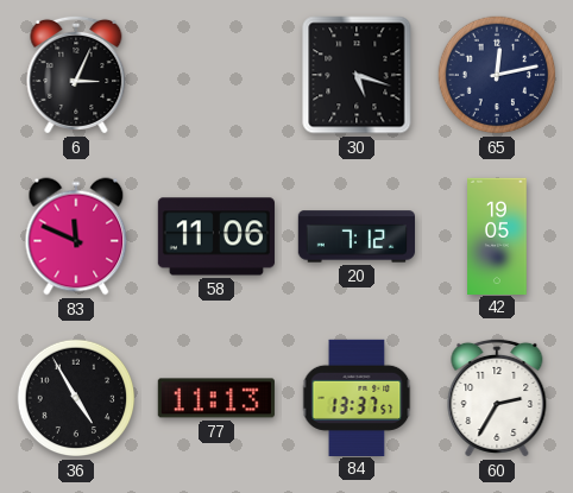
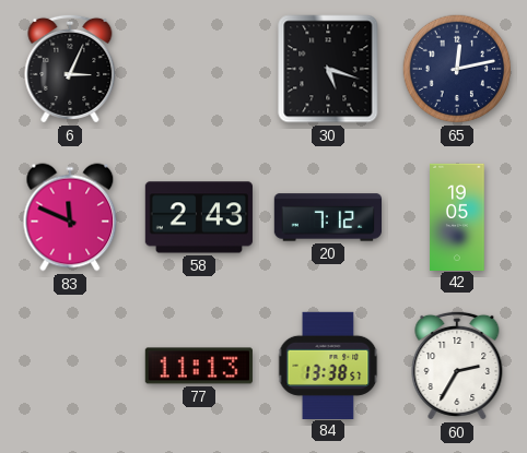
58: 11:06 -> 2:43
36: 4:55 -> none
84: 13:37 -> 13:38
